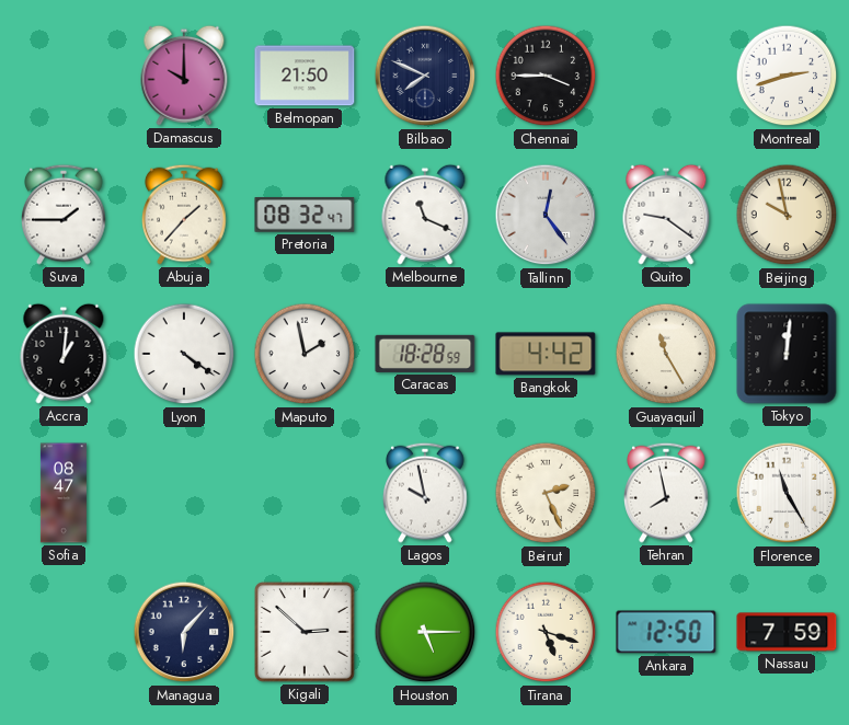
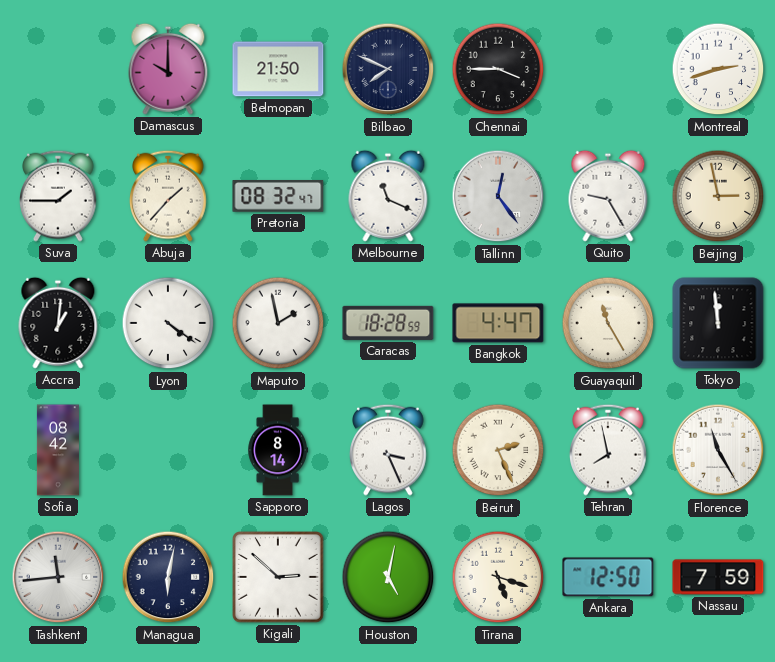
Quito: 9:21 -> 9:25
Beijing: 9:58 -> 2:58
Bangkok: 4:42 -> 4:47
Tokyo: 12:01 -> 11:59
Sofia: 08:47 -> 08:42
Sapporo: none -> 8:14
Lagos: 9:58 -> 3:26
Tashkent: none -> 11:44
Managua: 6:07 -> 6:02
Houston: 5:15 -> 5:02
